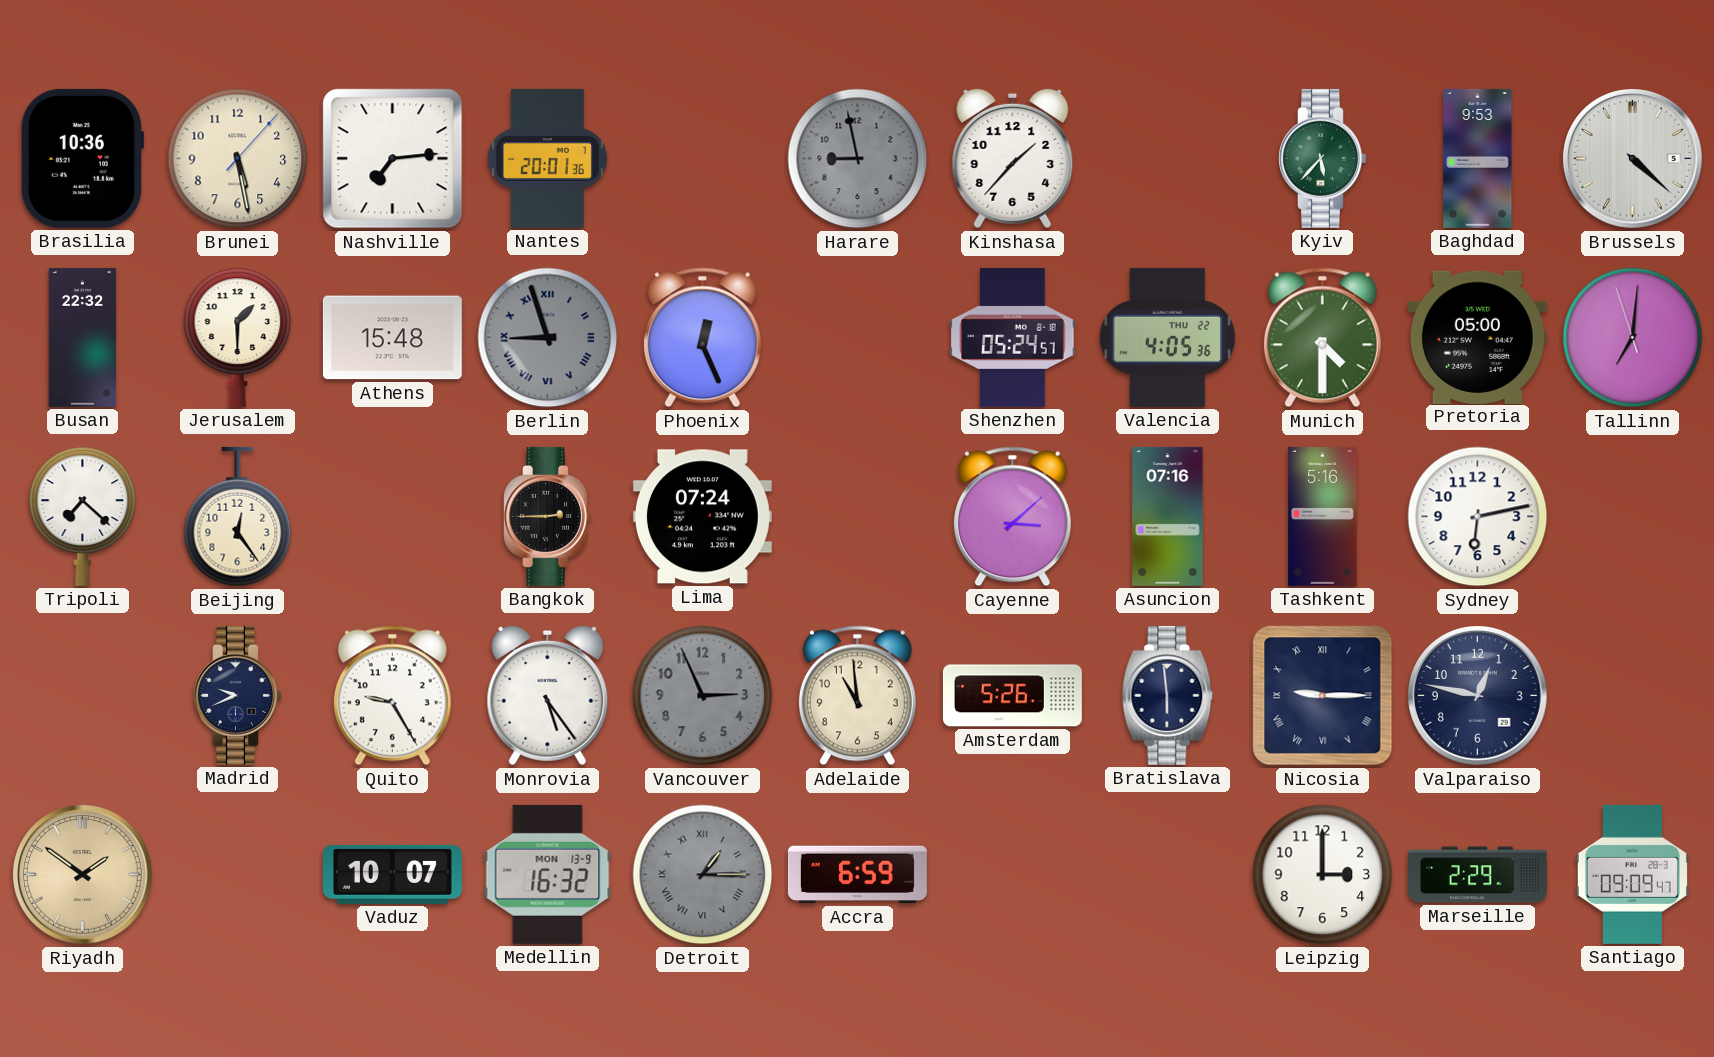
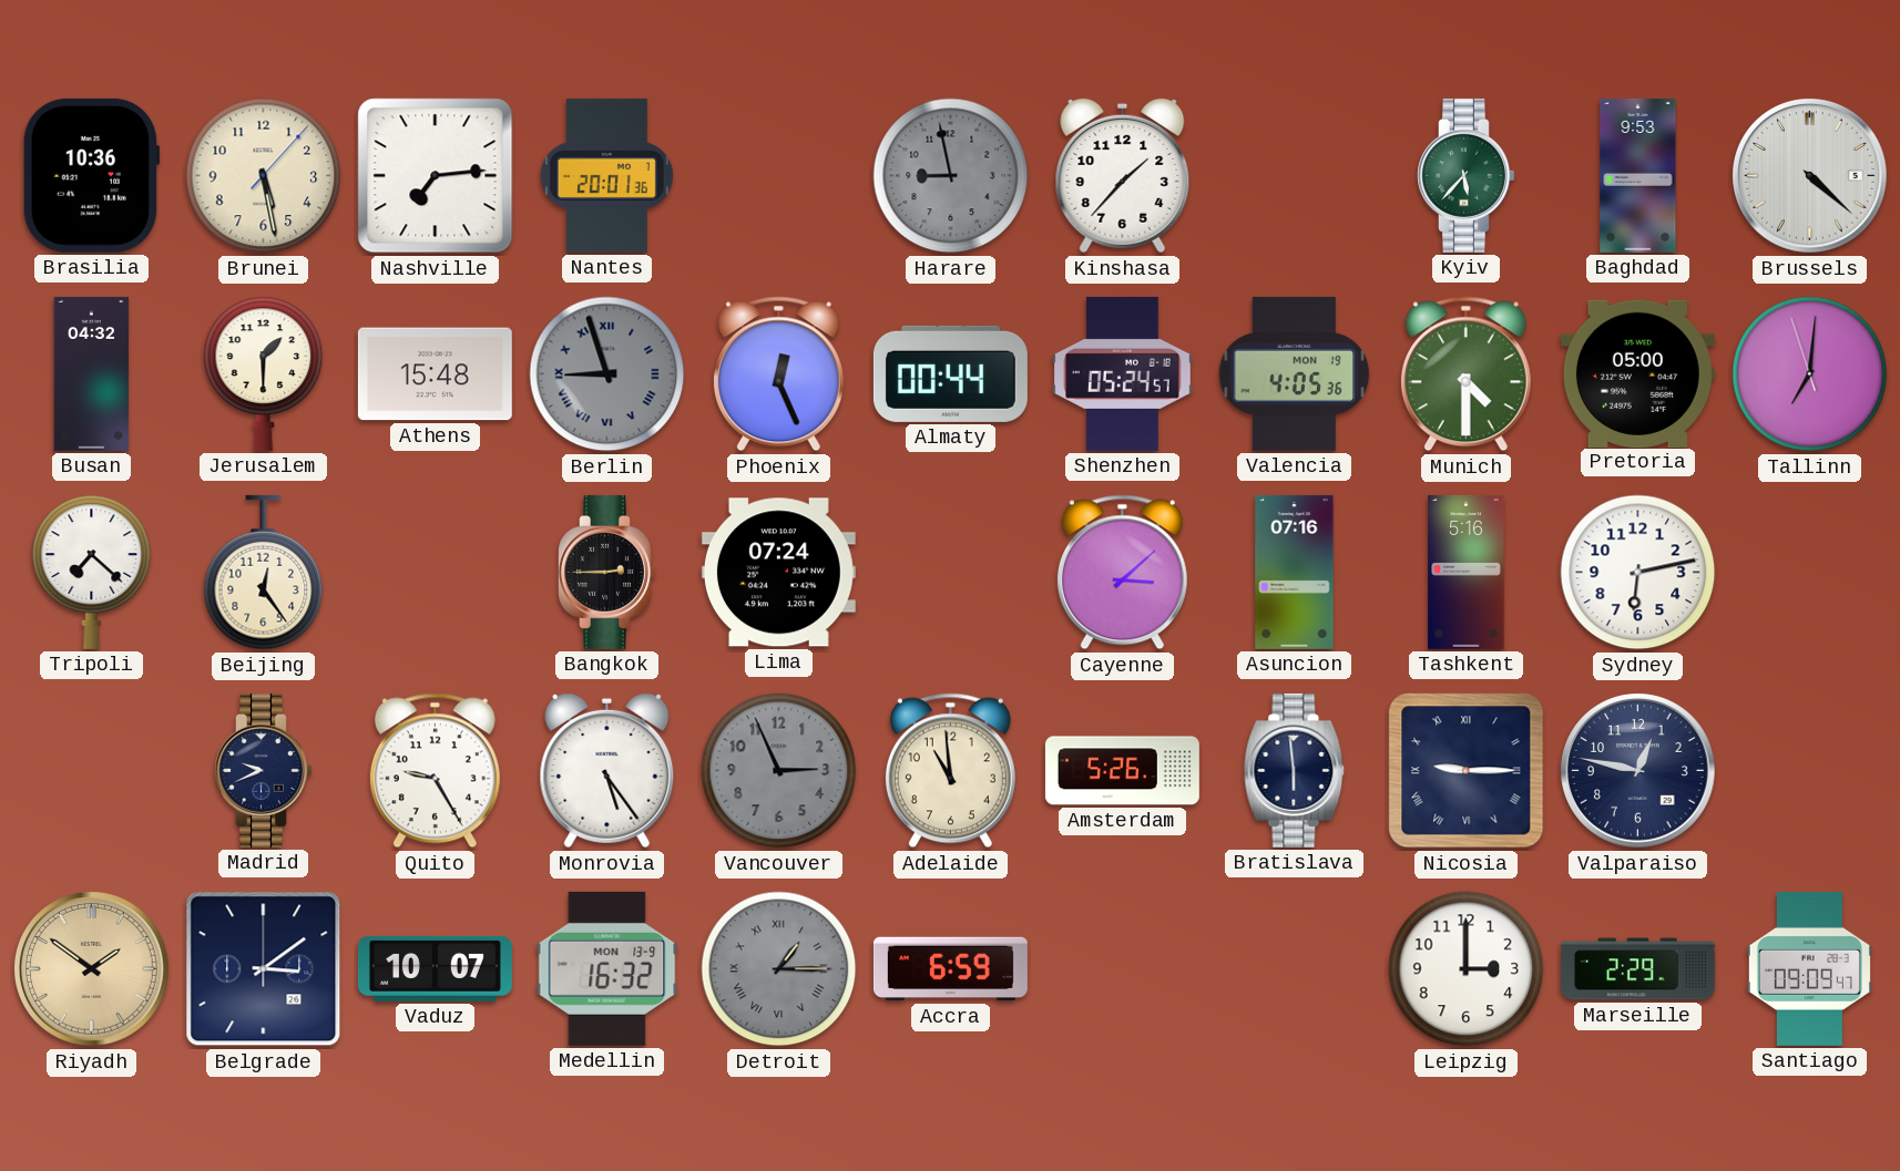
Busan: 22:32 -> 04:32
Almaty: none -> 00:44
Valencia date: THU 22 -> MON 19
Belgrade: none -> 3:09
